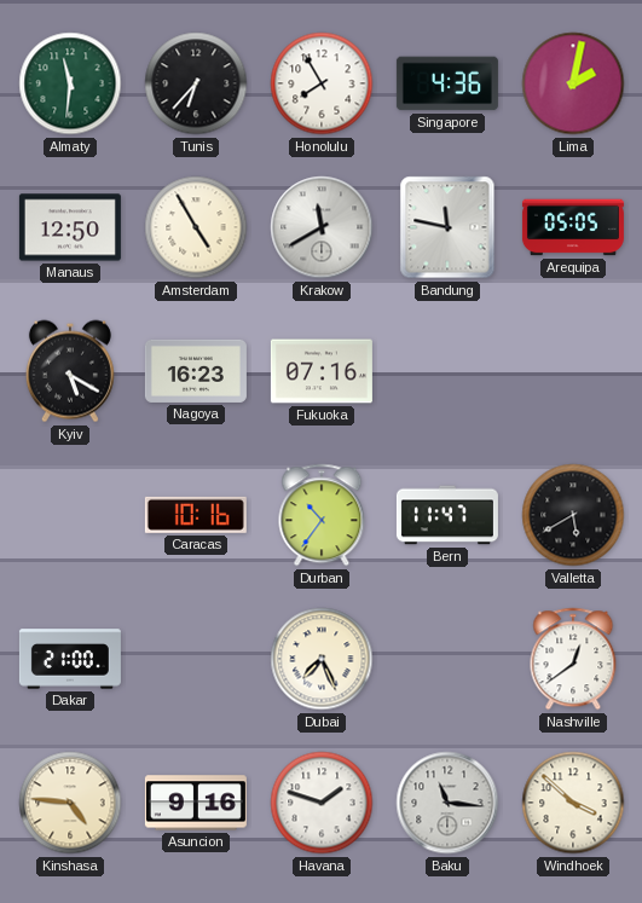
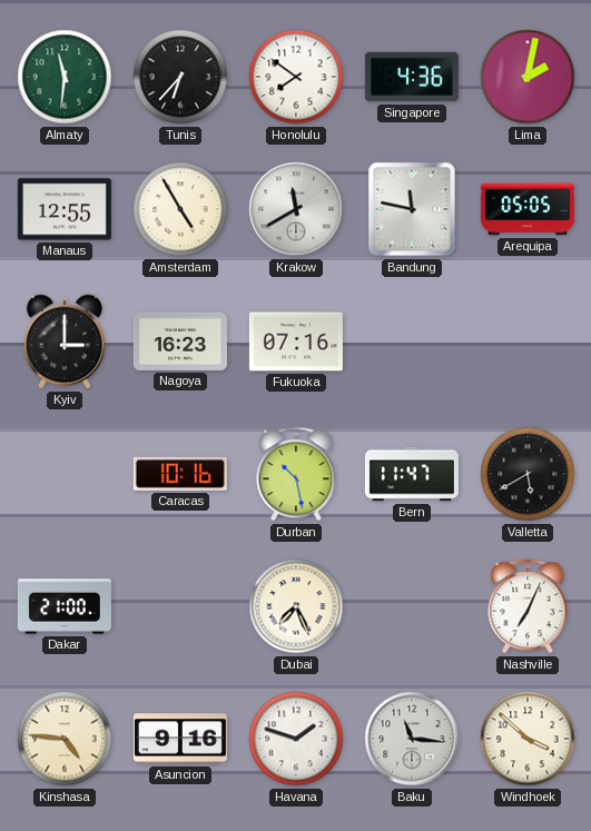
Honolulu: 7:55 -> 7:51
Manaus: 12:50 -> 12:55
Kyiv: 5:20 -> 3:00
Durban: 10:36 -> 10:28
Nashville: 12:39 -> 7:04
